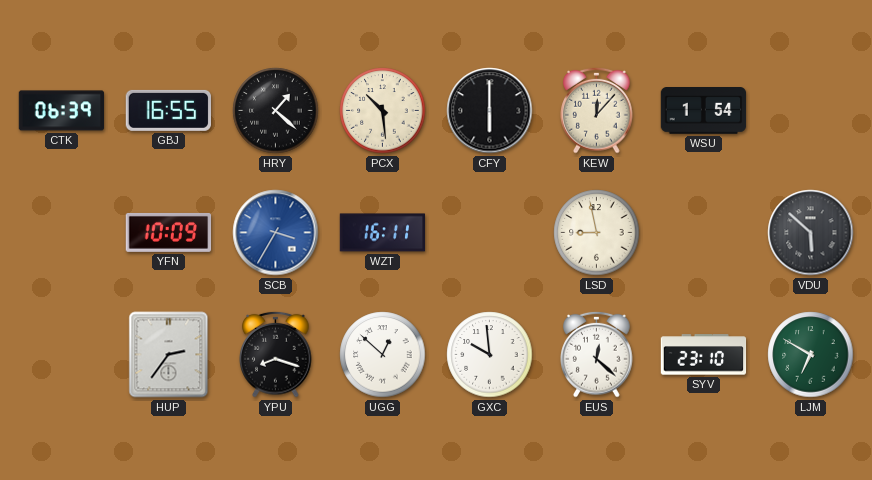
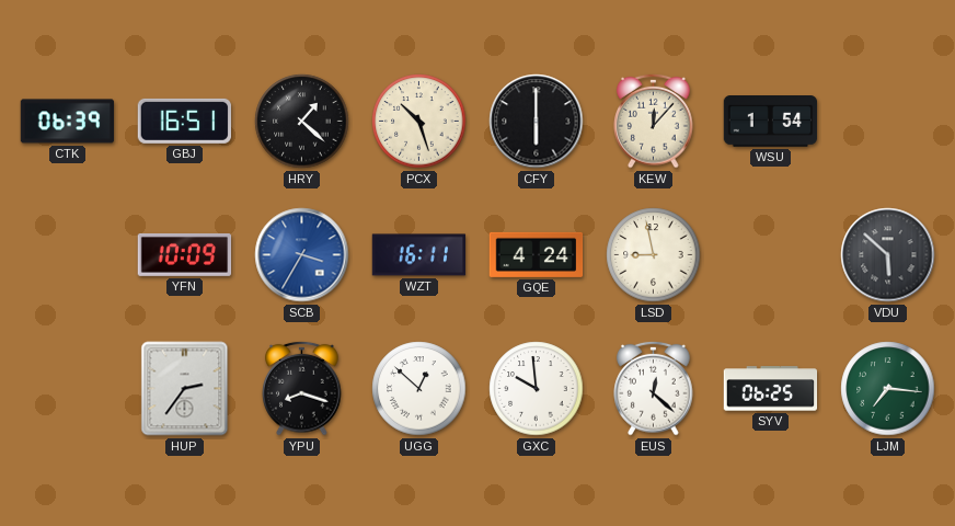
GBJ: 16:55 -> 16:51
PCX: 10:29 -> 10:27
GQE: none -> 4:24
SYV: 23:10 -> 06:25
LJM: 6:50 -> 7:16
